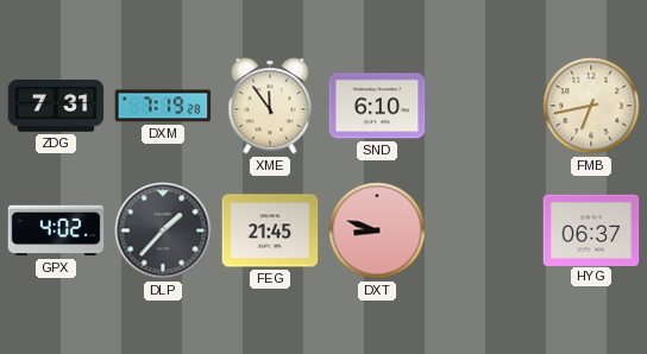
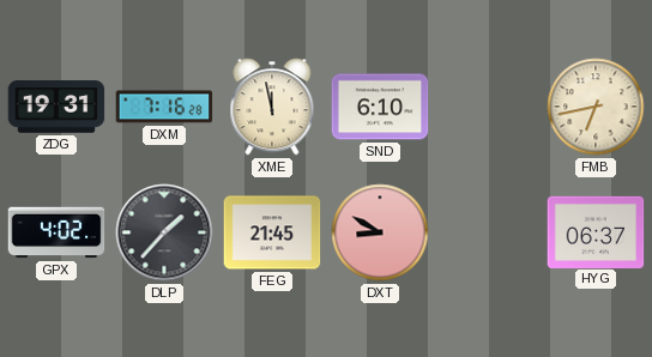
ZDG: 7:31 -> 19:31
DXM: 7:19 -> 7:16
XME: 11:54 -> 11:58
DXT: 8:48 -> 8:50
